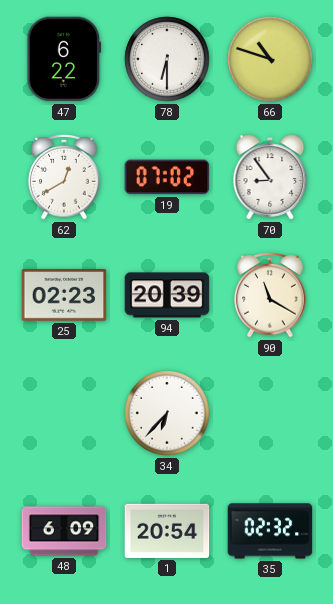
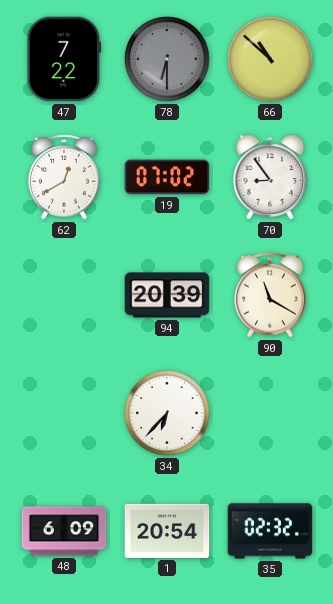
47: 6:22 -> 7:22
78 dial: white -> grey
66: 10:48 -> 10:52
25: 02:23 -> none
